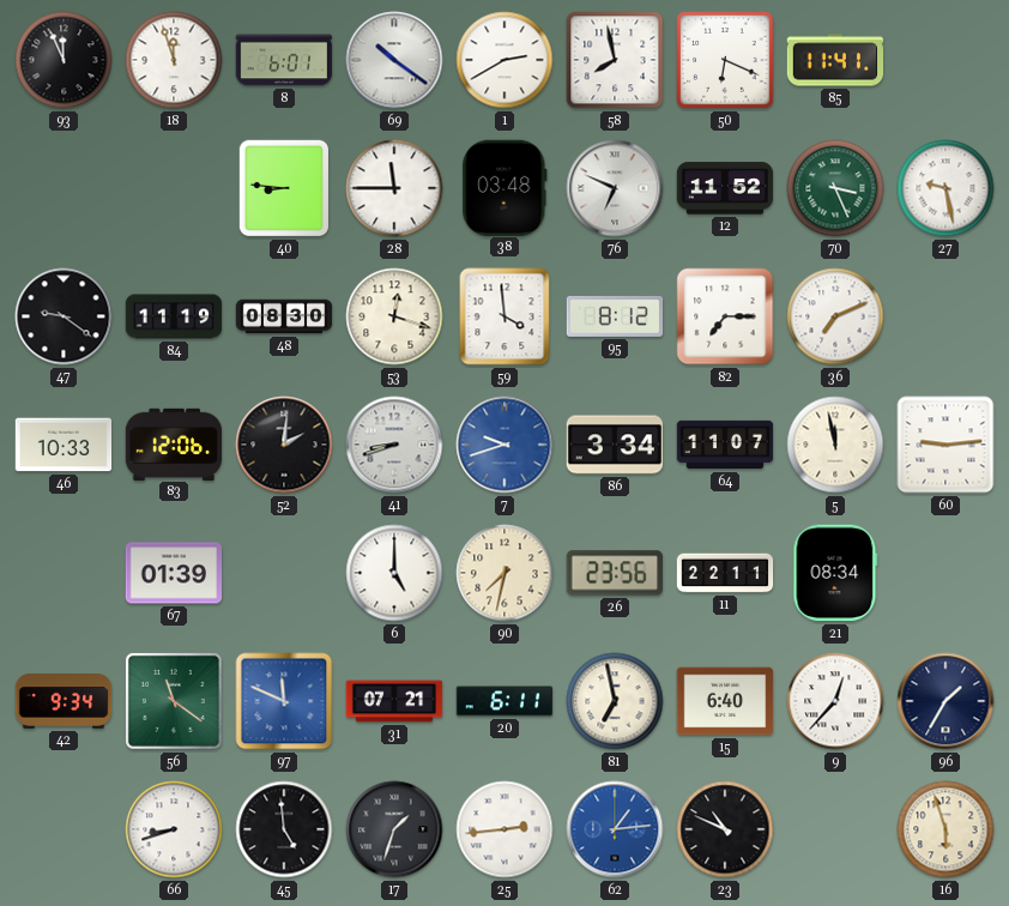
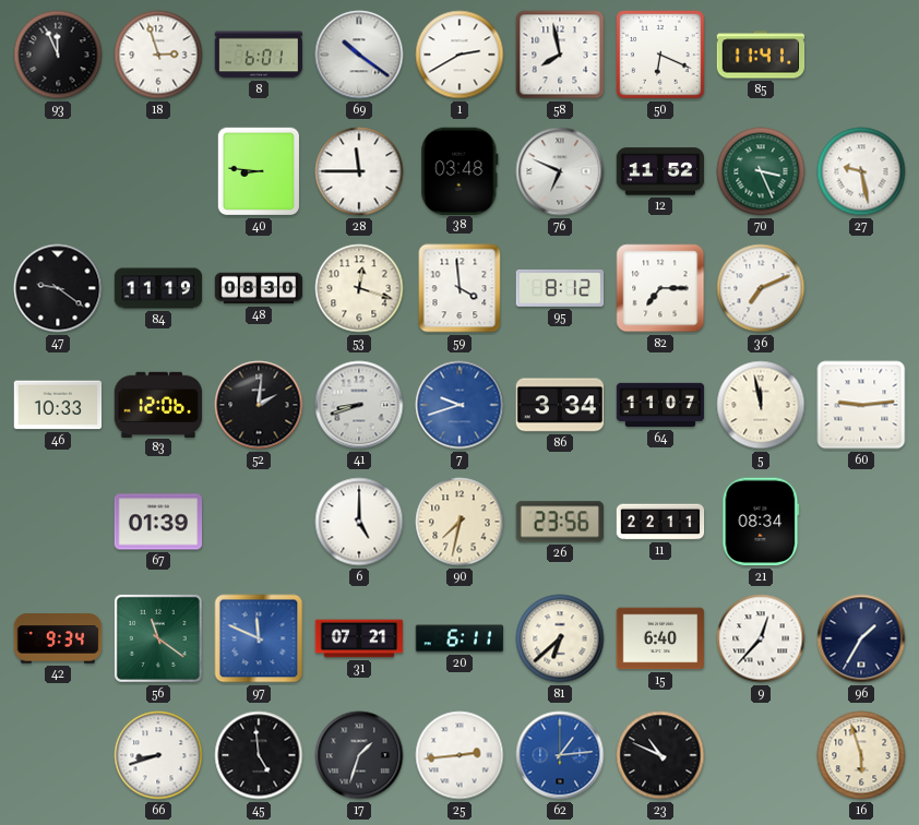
18: 11:57 -> 2:57
81: 6:58 -> 6:38
